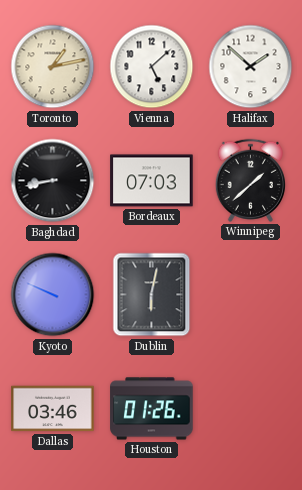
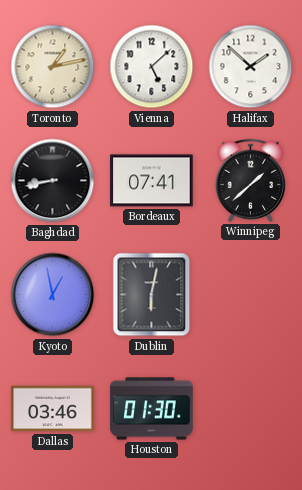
Bordeaux: 07:03 -> 07:41
Kyoto: 9:49 -> 12:58
Houston: 01:26 -> 01:30
